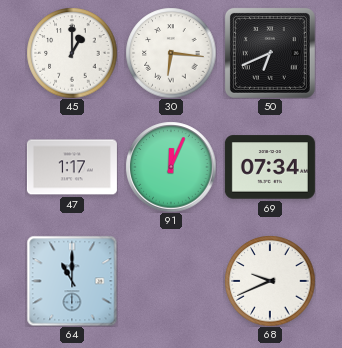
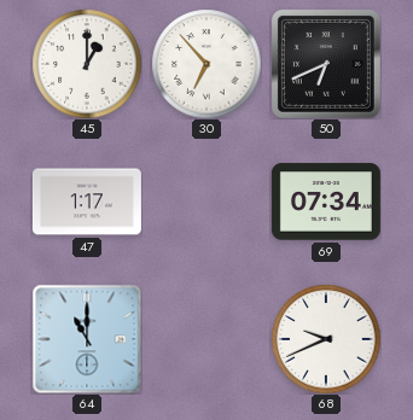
30: 6:16 -> 6:53
91: 12:04 -> none
